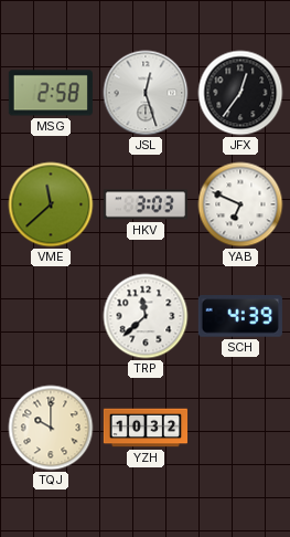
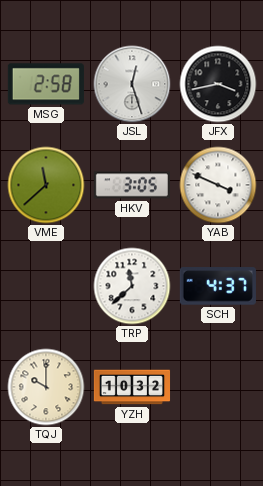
JFX: 12:36 -> 3:43
HKV: 3:03 -> 3:05
YAB: 6:49 -> 3:49
SCH: 4:39 -> 4:37
